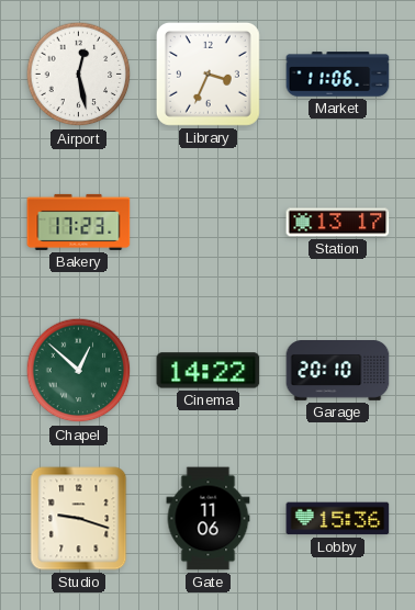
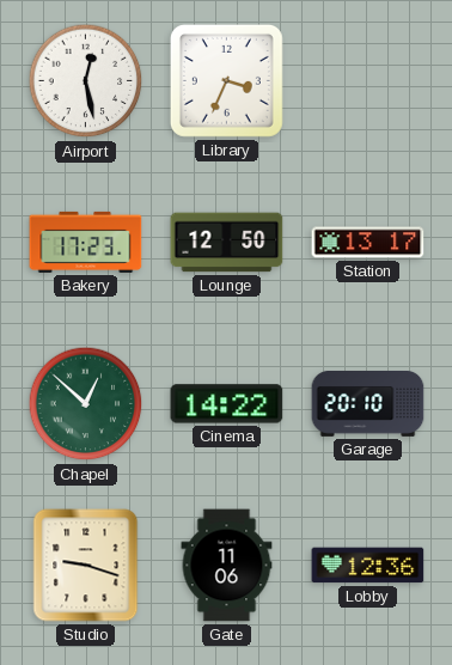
Market: 11:06 -> none
Lounge: none -> 12:50
Lobby: 15:36 -> 12:36
